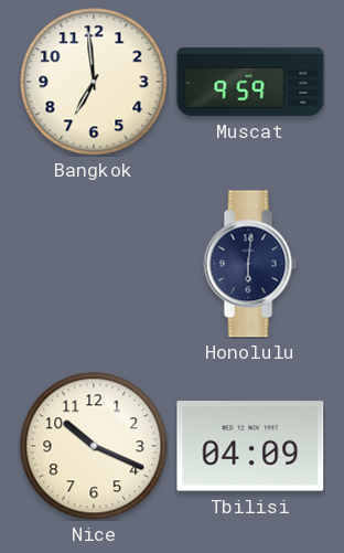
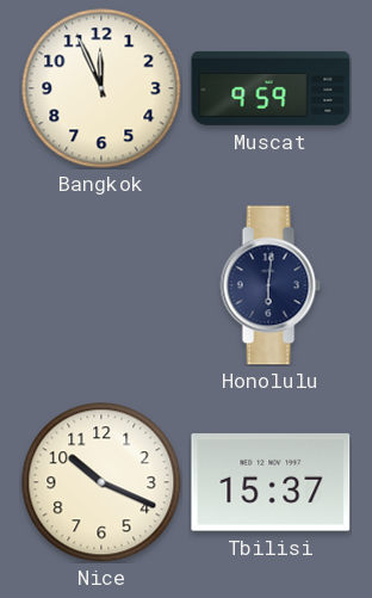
Bangkok: 6:59 -> 11:56
Tbilisi: 04:09 -> 15:37
